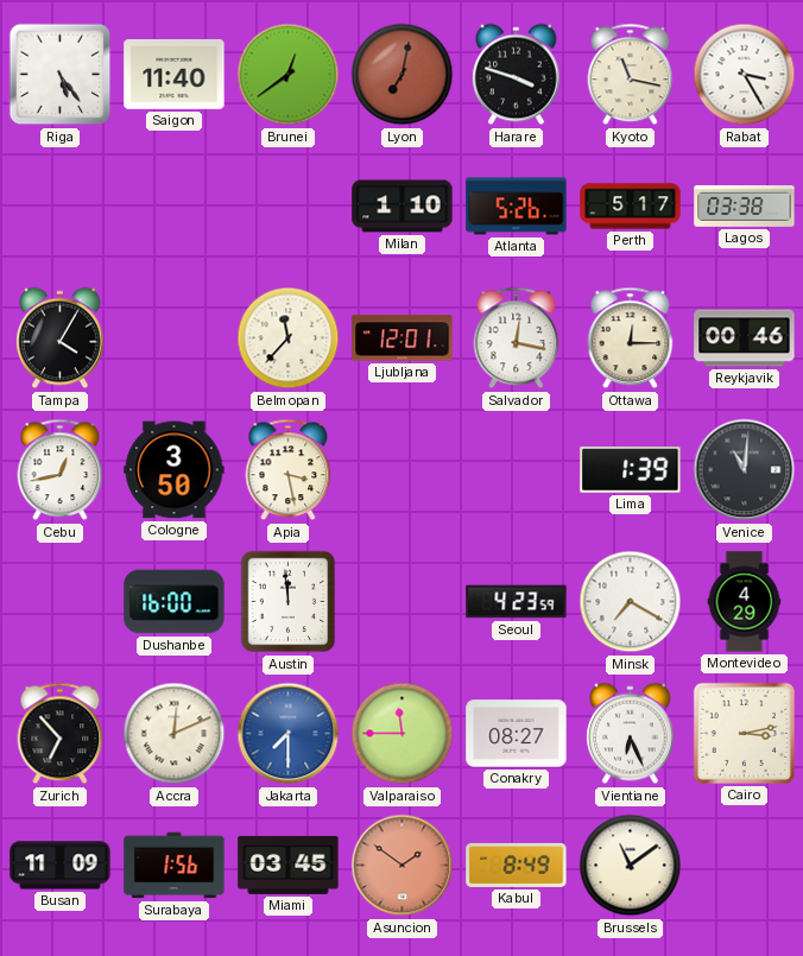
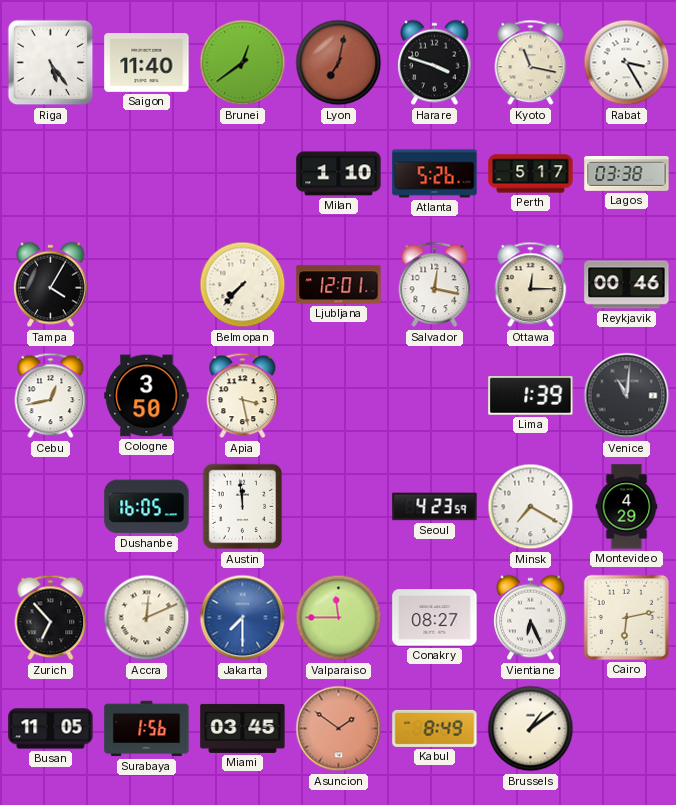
Belmopan: 11:37 -> 7:37
Dushanbe: 16:00 -> 16:05
Cairo: 3:13 -> 6:13
Busan: 11:09 -> 11:05
Brussels: 11:09 -> 1:09
